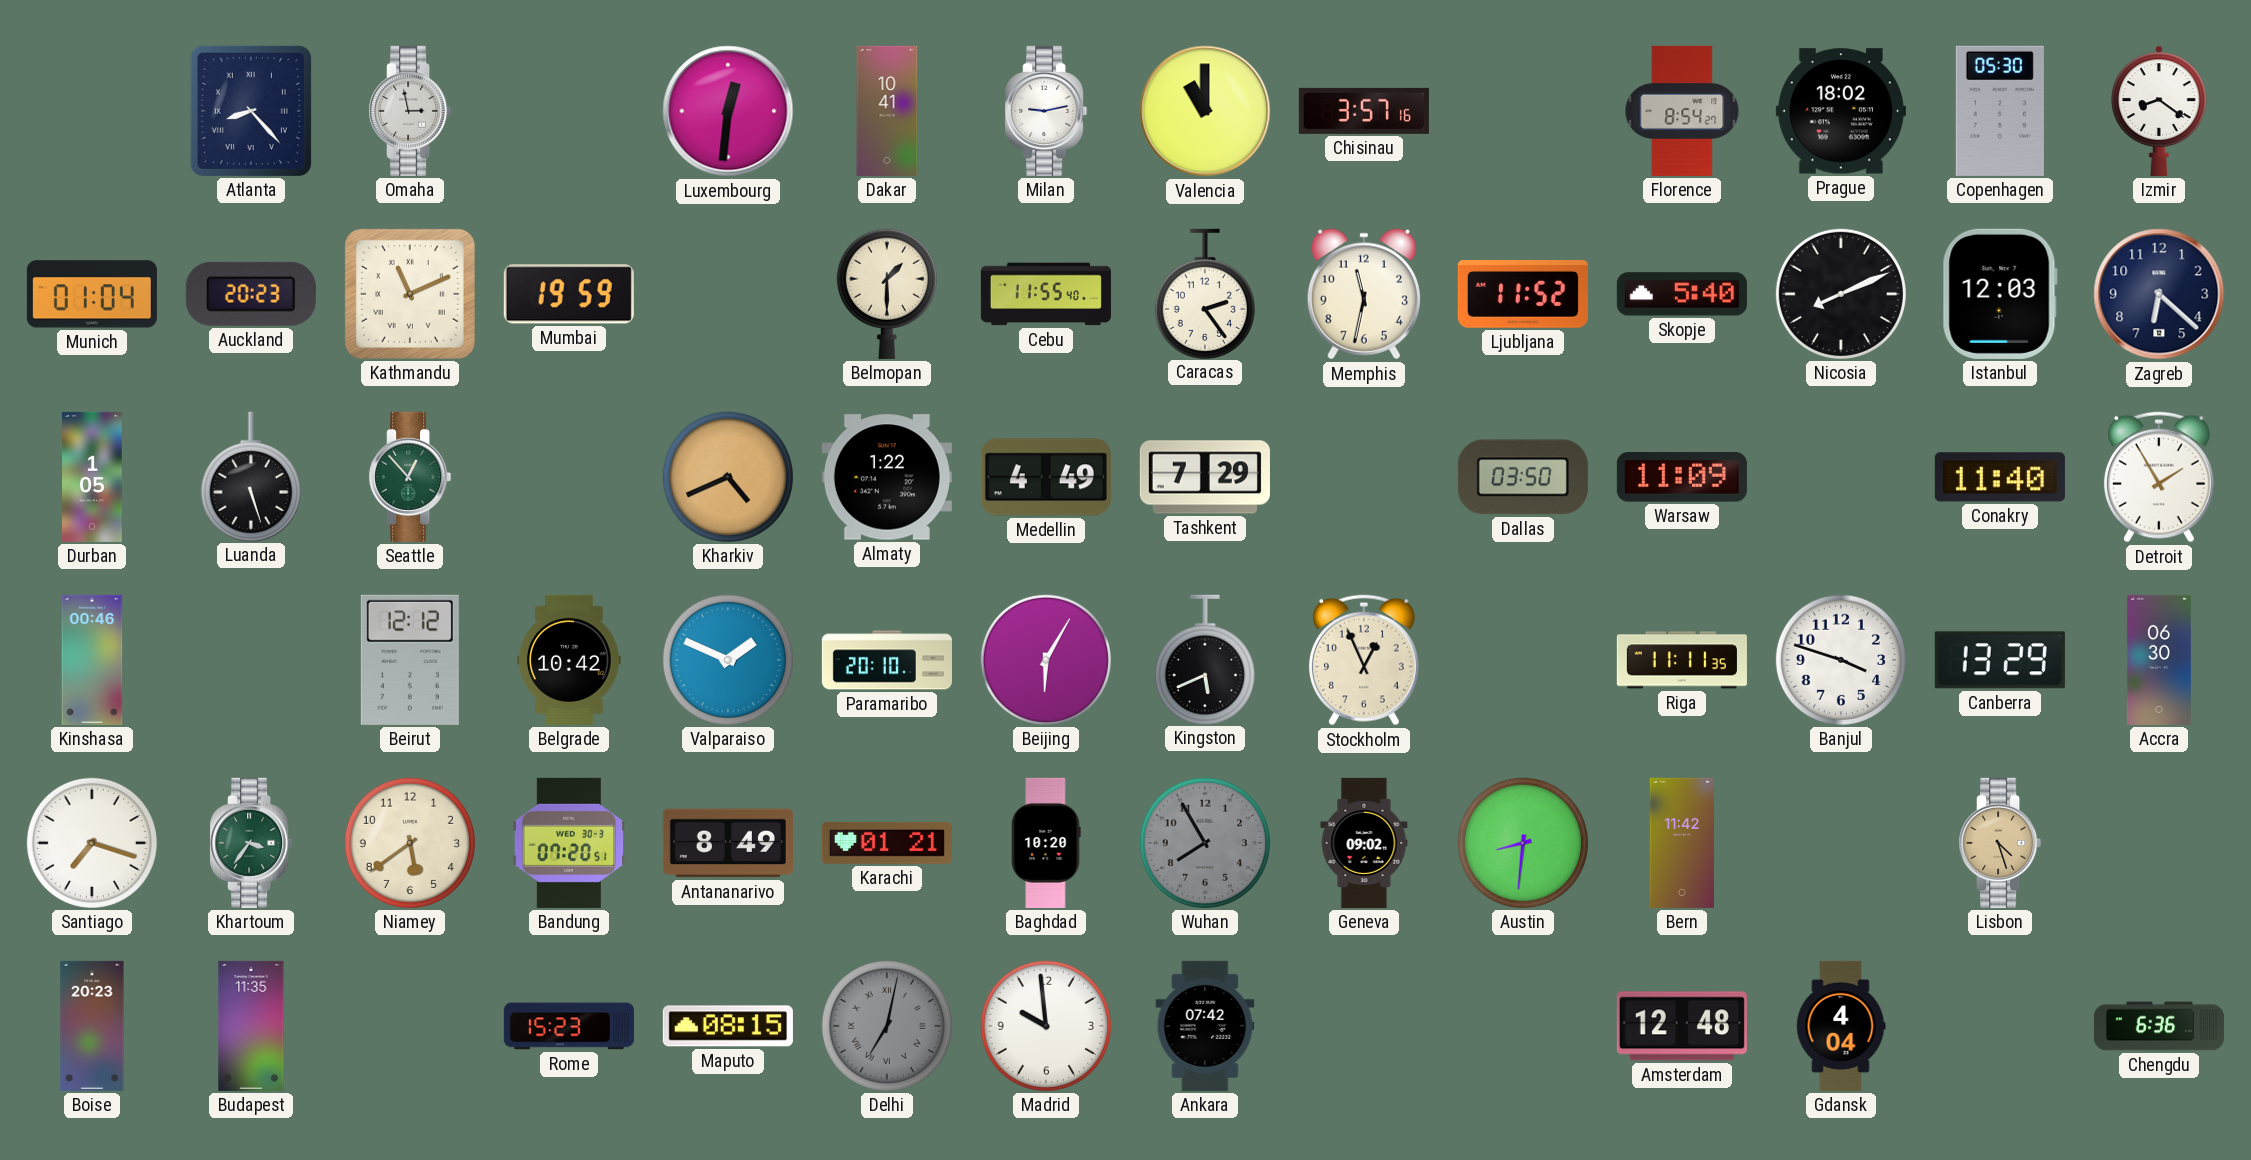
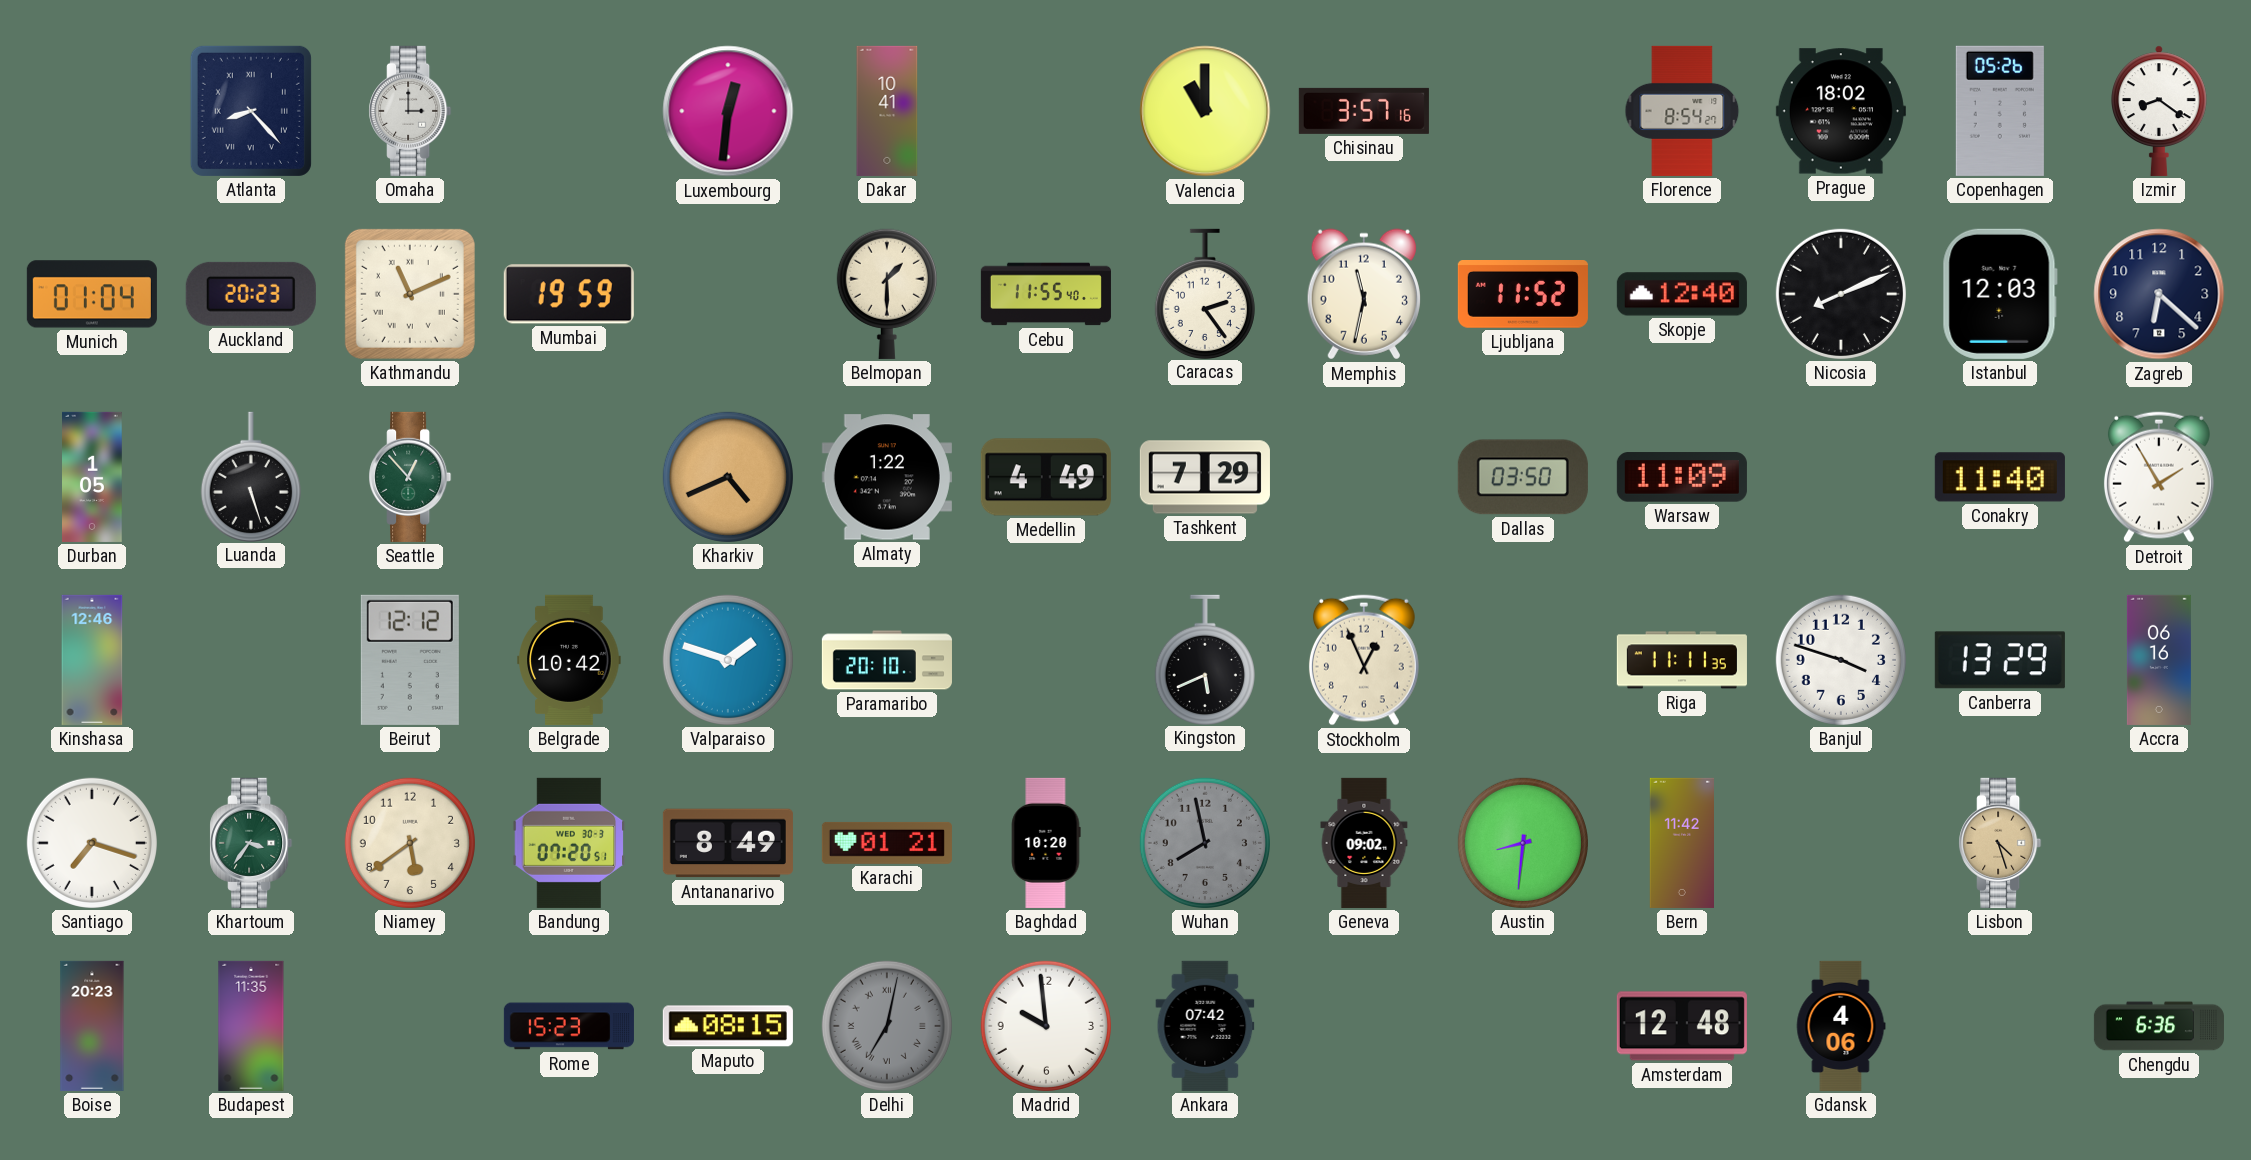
Omaha: 2:58 -> 3:00
Milan: 9:13 -> none
Copenhagen: 05:30 -> 05:26
Skopje: 5:40 -> 12:40
Kinshasa: 00:46 -> 12:46
Valparaiso: 1:49 -> 1:48
Beijing: 6:05 -> none
Accra: 06:30 -> 06:16
Wuhan: 7:55 -> 7:58
Gdansk: 4:04 -> 4:06
